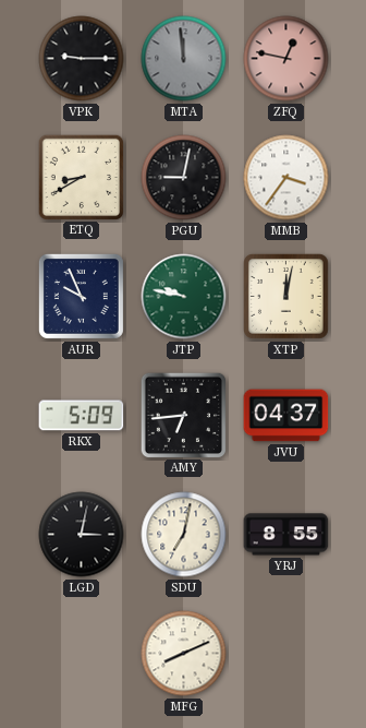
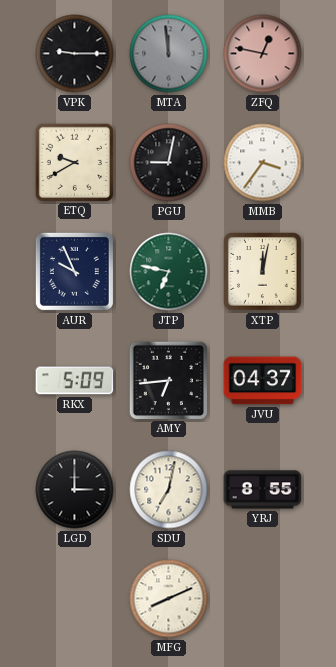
ETQ: 8:40 -> 9:40
JTP: 9:47 -> 6:47
LGD: 3:02 -> 3:00
